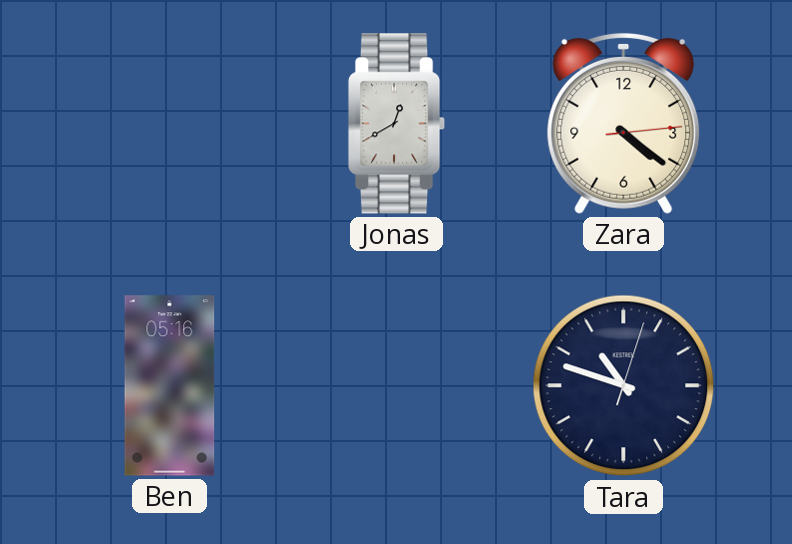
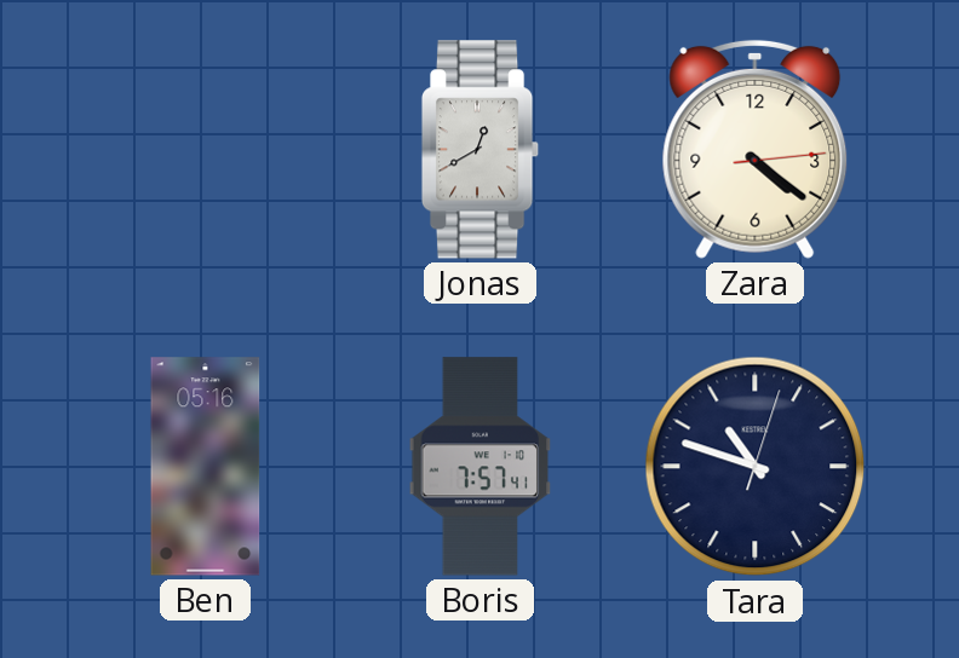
Boris: none -> 7:57
